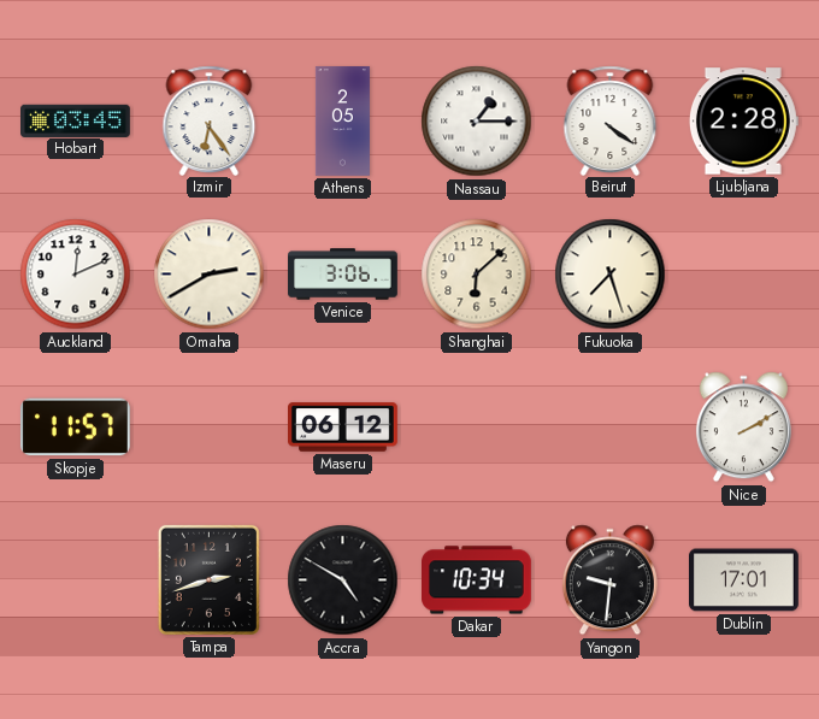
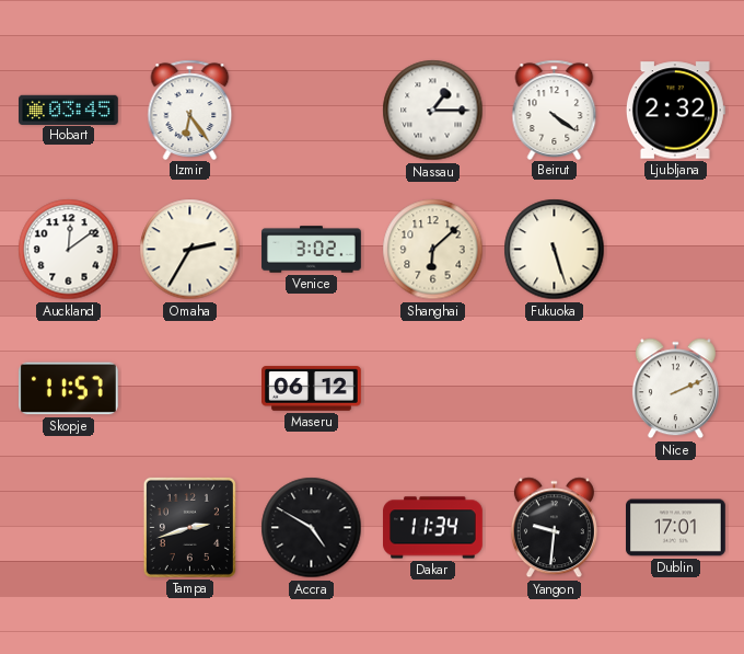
Athens: 2:05 -> none
Ljubljana: 2:28 -> 2:32
Auckland: 12:11 -> 12:09
Omaha: 2:40 -> 2:35
Venice: 3:06 -> 3:02
Fukuoka: 7:27 -> 5:27
Nice: 2:10 -> 2:11
Dakar: 10:34 -> 11:34
